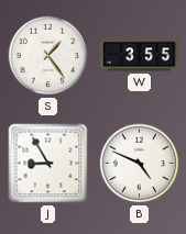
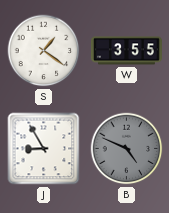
S: 1:24 -> 1:21
B dial: white -> grey
